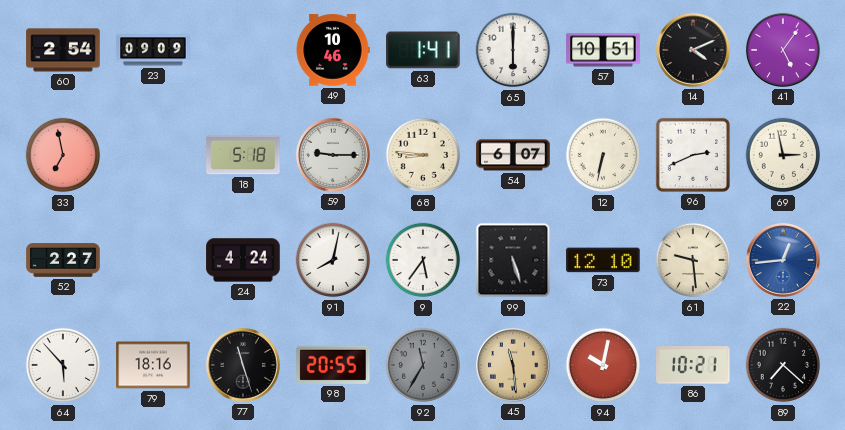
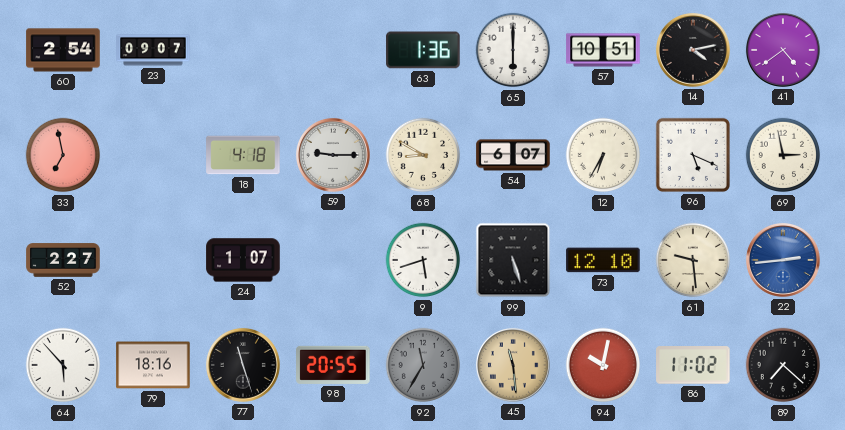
23: 09:09 -> 09:07
49: 10:46 -> none
63: 1:41 -> 1:36
14: 4:11 -> 4:13
41: 5:06 -> 4:39
18: 5:18 -> 4:18
68: 8:46 -> 8:50
12: 6:32 -> 6:35
96: 2:41 -> 5:19
24: 4:24 -> 1:07
91: 8:02 -> none
9: 5:36 -> 5:42
22: 12:44 -> 2:44
86: 10:21 -> 11:02
